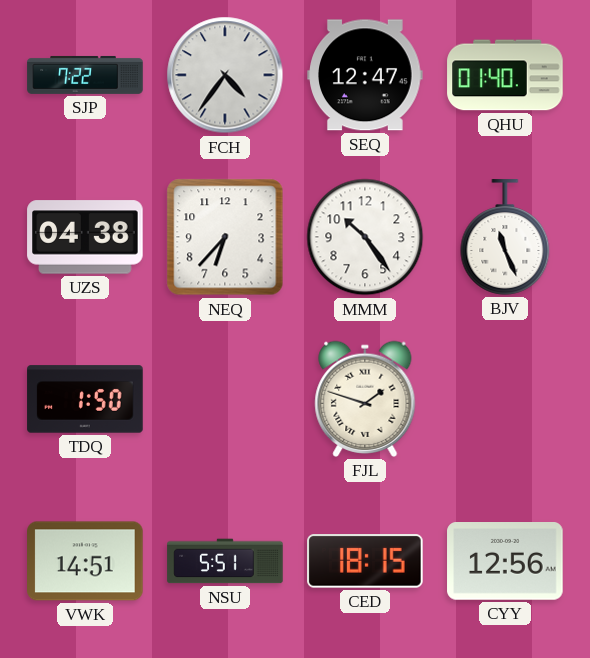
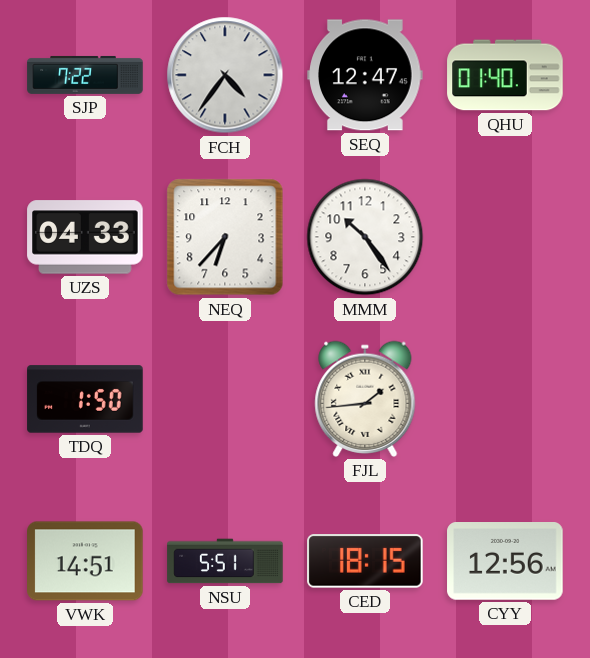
UZS: 04:38 -> 04:33
BJV: 11:26 -> none
FJL: 1:48 -> 1:44
